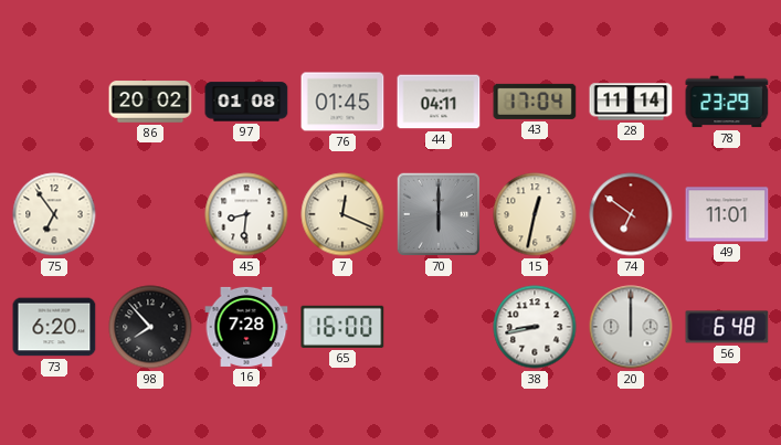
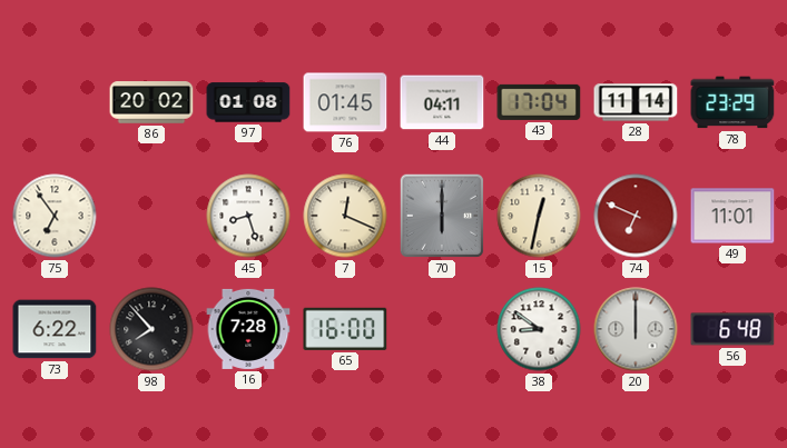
45: 8:31 -> 8:27
74: 6:51 -> 6:49
73: 6:20 -> 6:22
38: 8:43 -> 8:51
